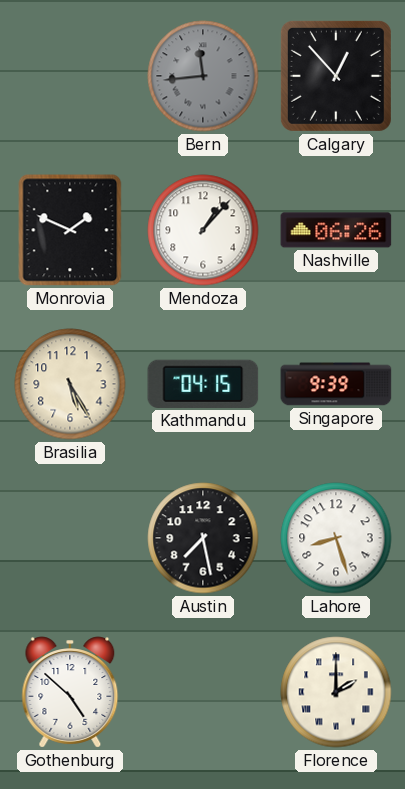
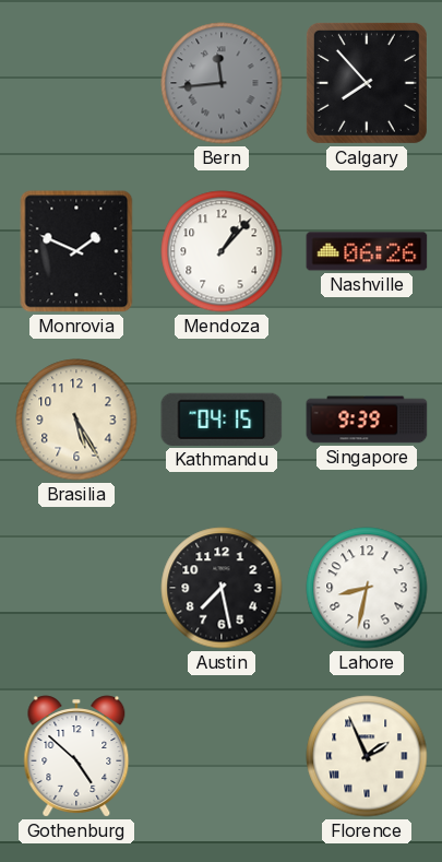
Calgary: 12:53 -> 7:53
Lahore: 8:27 -> 8:32
Florence: 2:00 -> 1:56
